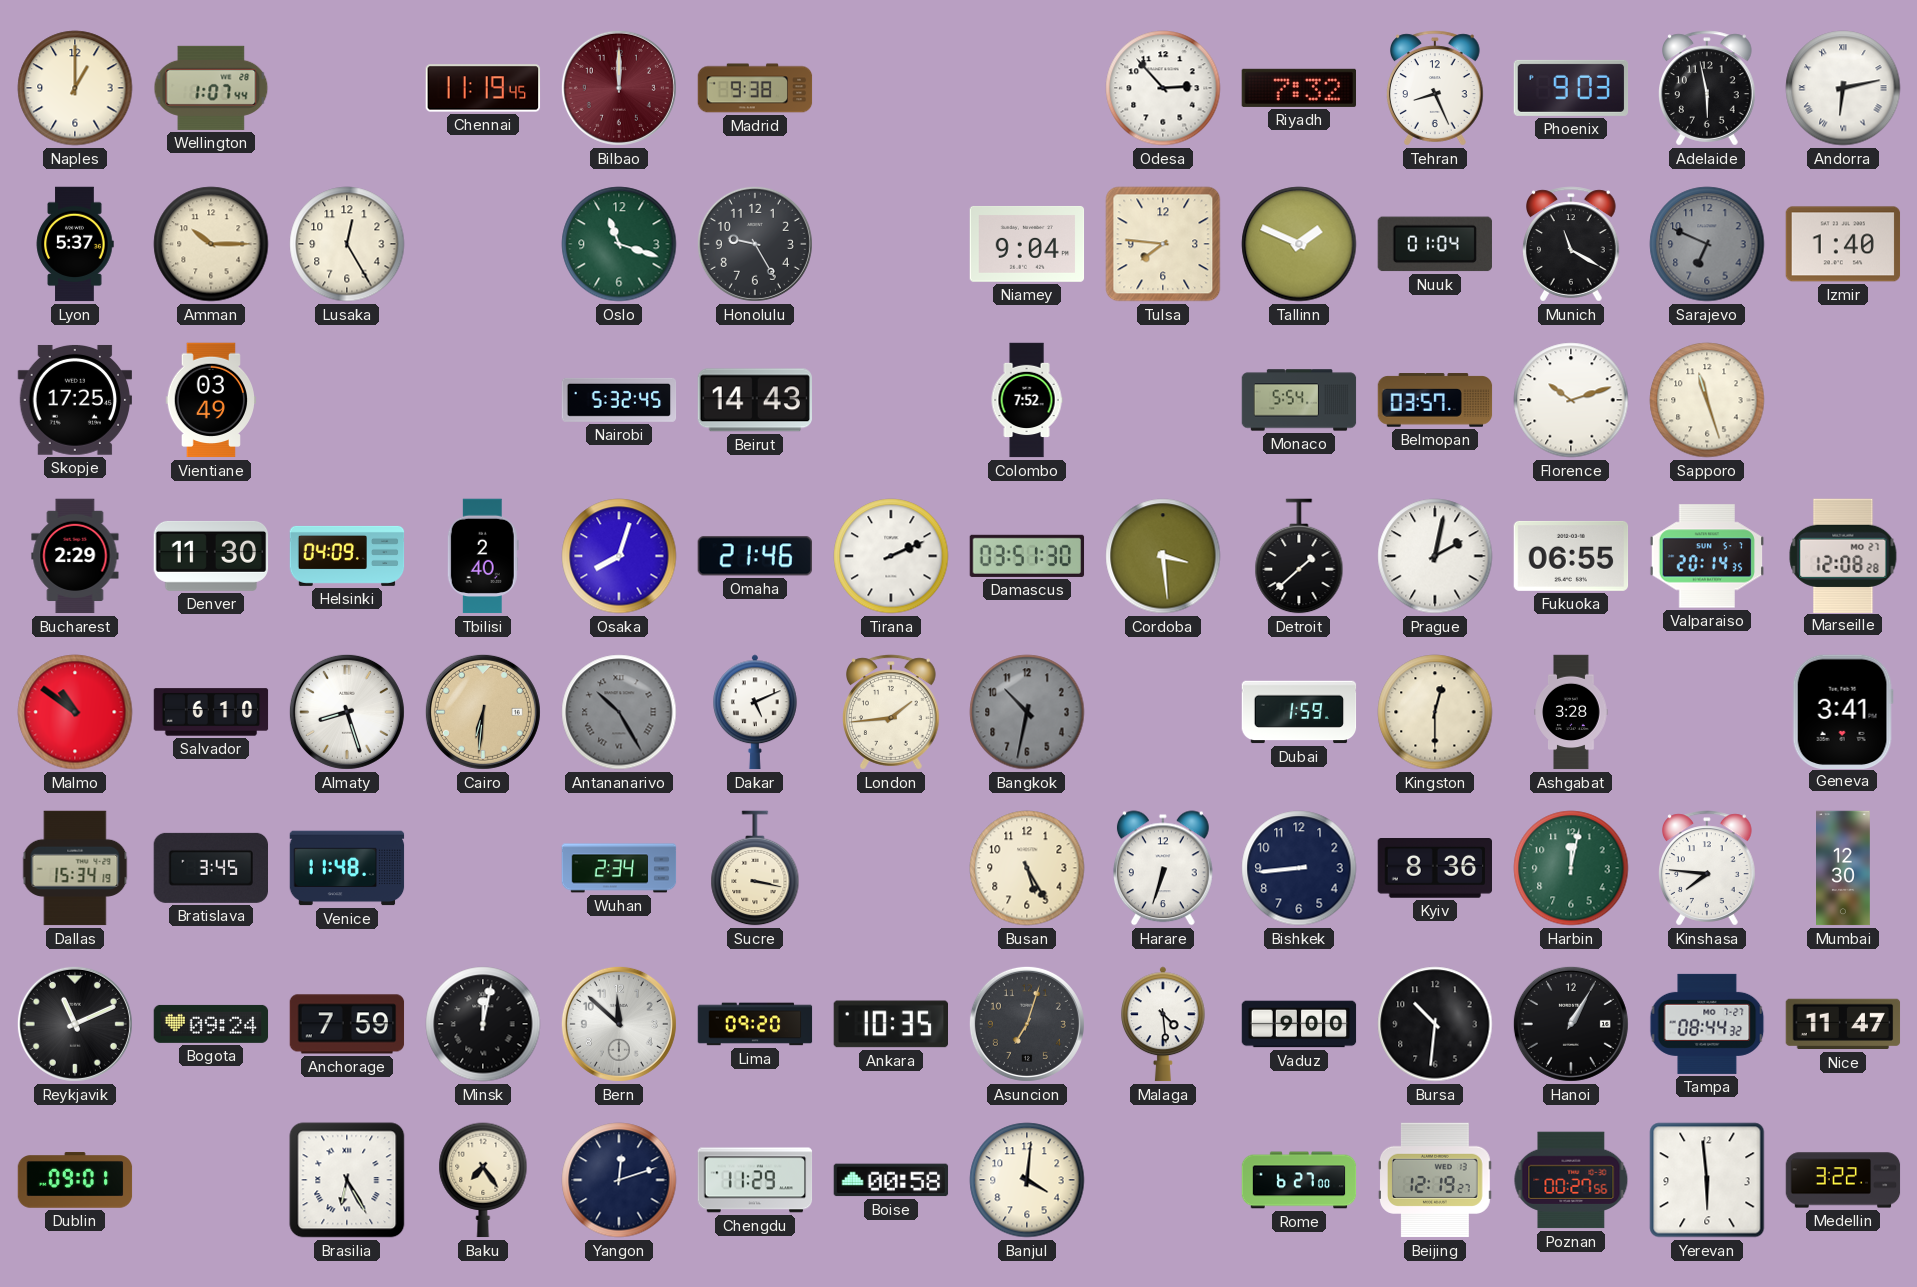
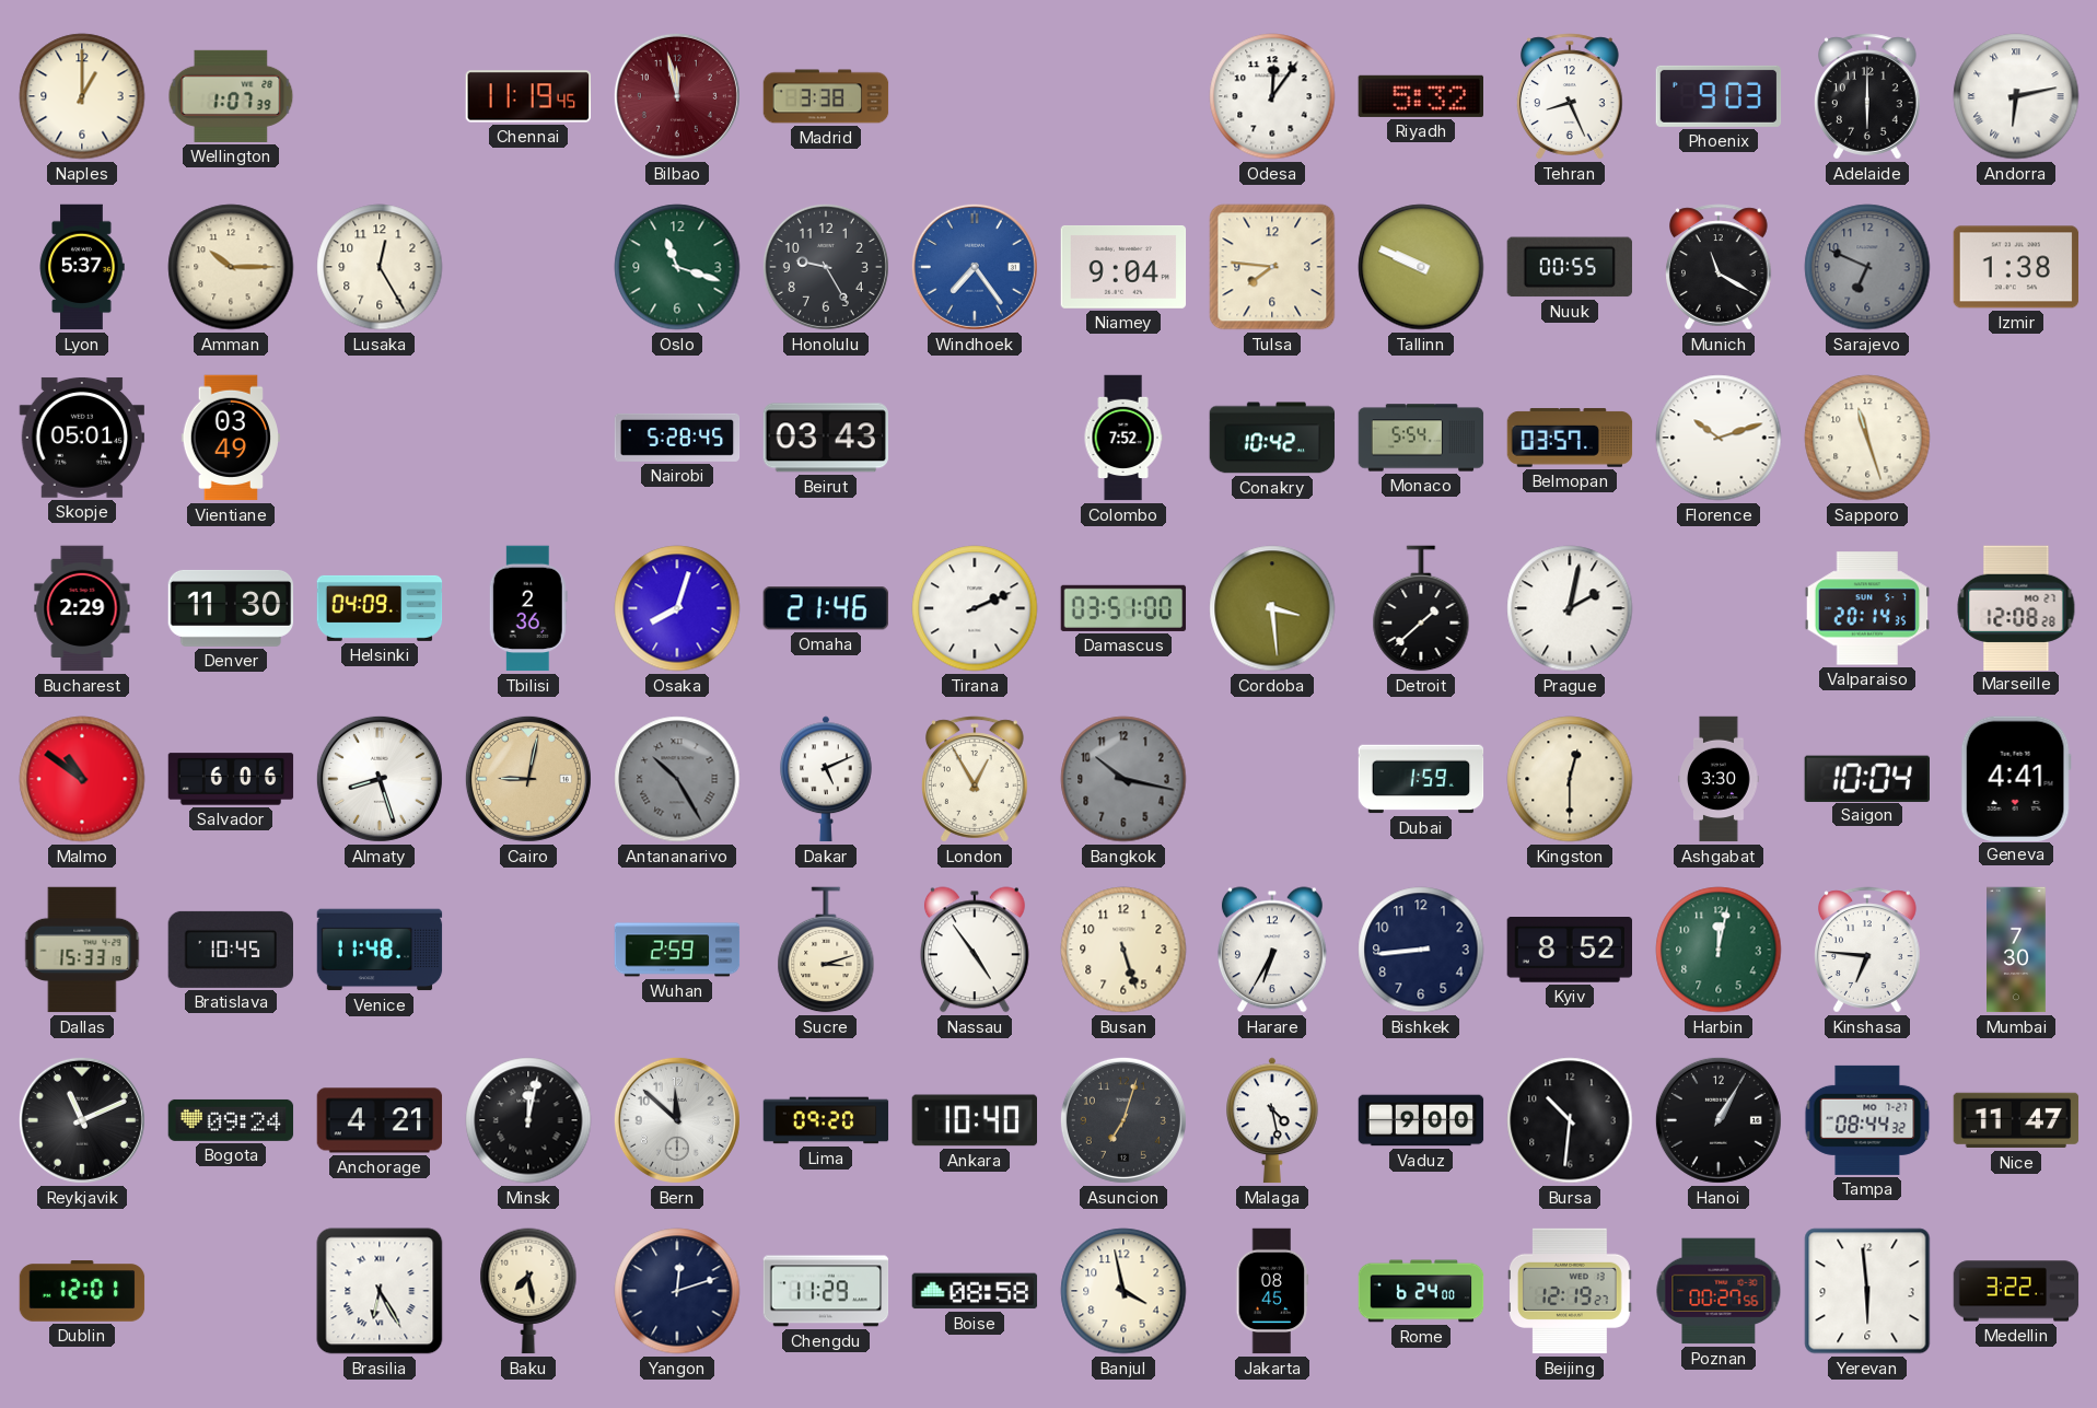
Wellington: 1:07:44 -> 1:07:39
Bilbao: 12:00 -> 11:58
Madrid: 9:38 -> 3:38
Odesa: 2:53 -> 12:06
Riyadh: 7:32 -> 5:32
Adelaide: 5:58 -> 6:00
Windhoek: none -> 7:24
Tallinn: 1:49 -> 9:49
Nuuk: 01:04 -> 00:55
Izmir: 1:40 -> 1:38
Skopje: 17:25 -> 05:01
Nairobi: 5:32 -> 5:28
Beirut: 14:43 -> 03:43
Conakry: none -> 10:42
Tbilisi: 2:40 -> 2:36
Damascus: 03:51:30 -> 03:51:00
Fukuoka: 06:55 -> none
Salvador: 6:10 -> 6:06
Cairo: 6:31 -> 9:02
London: 1:44 -> 12:55
Bangkok: 10:32 -> 10:17
Ashgabat: 3:28 -> 3:30
Saigon: none -> 10:04
Geneva: 3:41 -> 4:41
Dallas: 15:34 -> 15:33
Bratislava: 3:45 -> 10:45
Wuhan: 2:34 -> 2:59
Sucre: 3:17 -> 3:12
Nassau: none -> 4:54
Busan: 5:25 -> 5:27
Harare: 6:33 -> 6:35
Kyiv: 8:36 -> 8:52
Kinshasa: 7:46 -> 6:46
Mumbai: 12:30 -> 7:30
Anchorage: 7:59 -> 4:21
Ankara: 10:35 -> 10:40
Malaga: 4:29 -> 4:28
Dublin: 09:01 -> 12:01
Baku: 7:24 -> 7:28
Boise: 00:58 -> 08:58
Banjul: 4:01 -> 3:58
Jakarta: none -> 08:45
Rome: 6:27 -> 6:24
